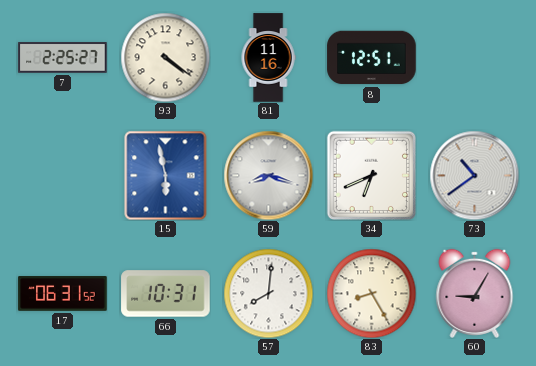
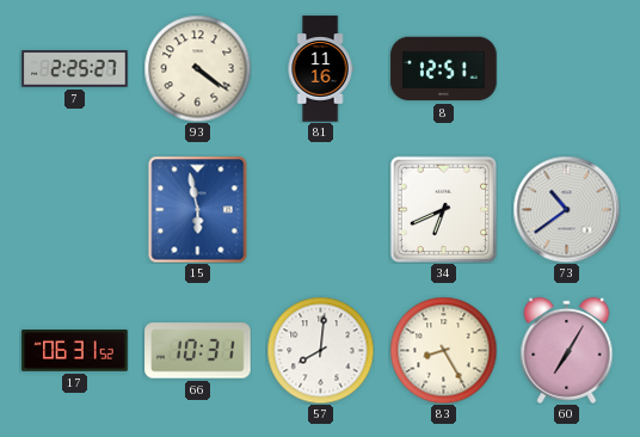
59: 8:18 -> none
60: 9:05 -> 7:05
